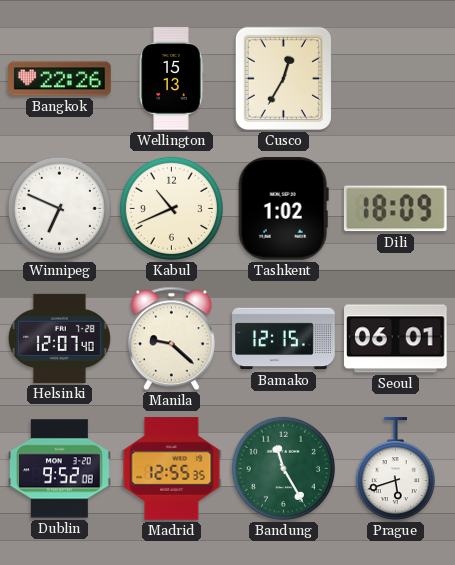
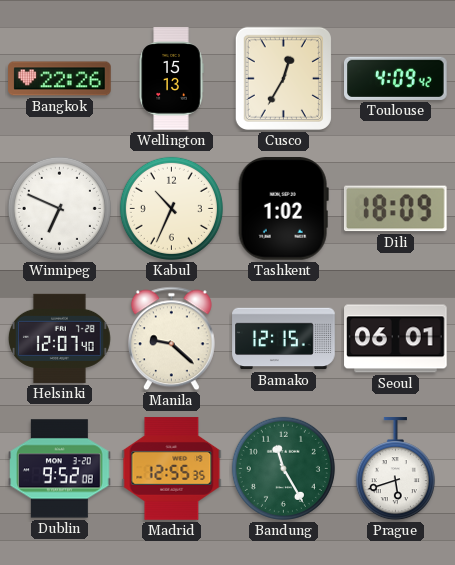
Toulouse: none -> 4:09
Kabul: 10:41 -> 10:34
